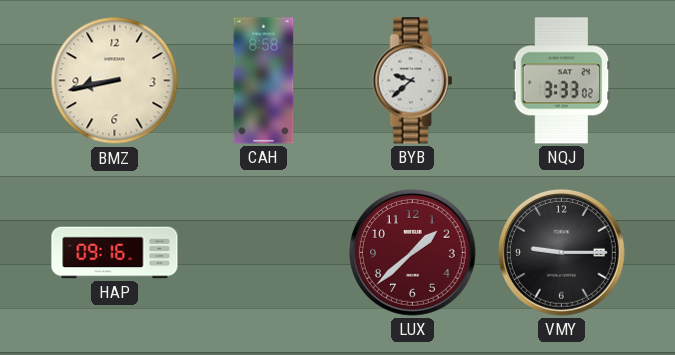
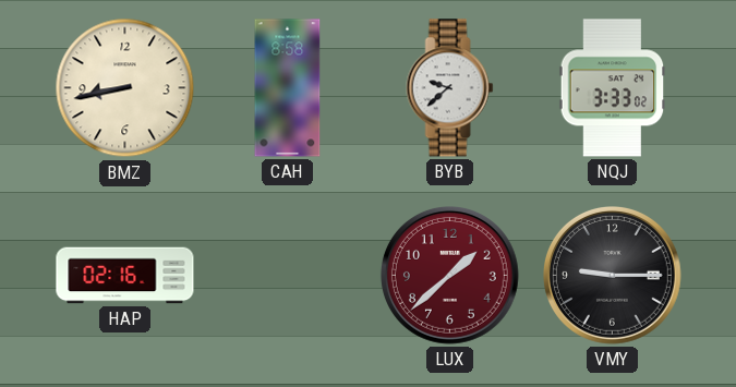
HAP: 09:16 -> 02:16
